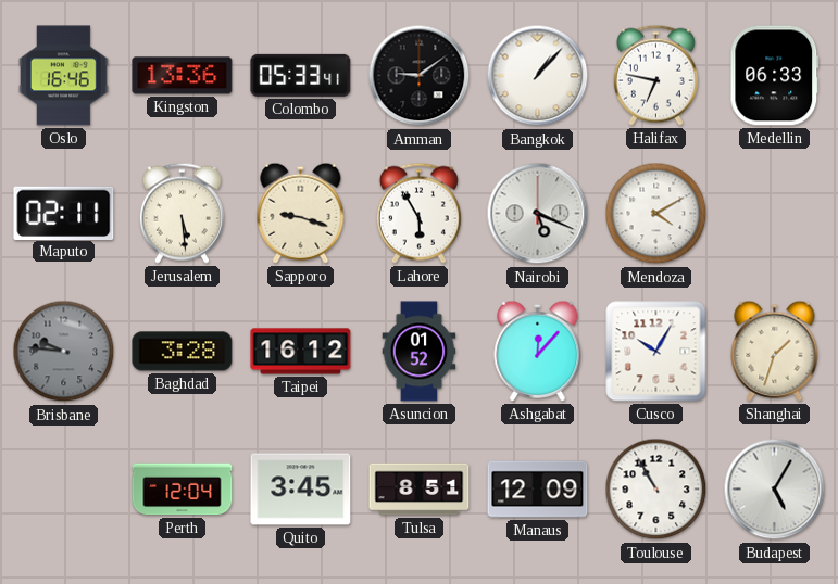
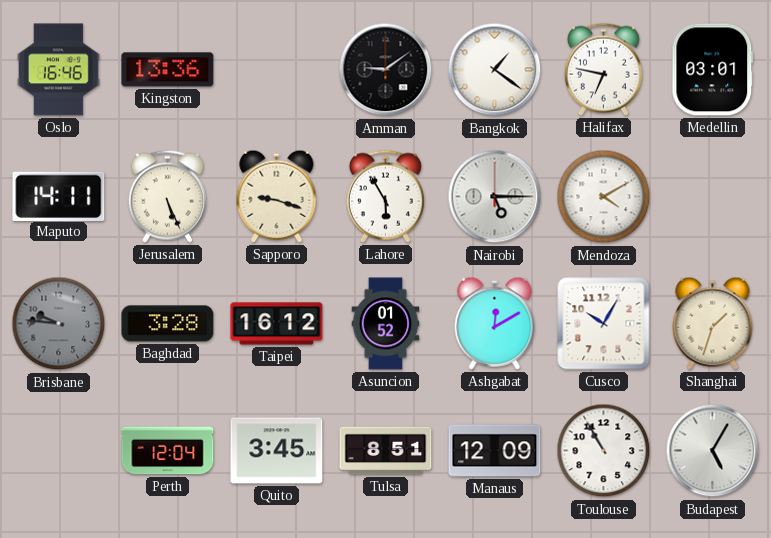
Colombo: 05:33 -> none
Bangkok: 1:07 -> 1:21
Medellin: 06:33 -> 03:01
Maputo: 02:11 -> 14:11
Jerusalem: 5:29 -> 5:26
Nairobi: 5:19 -> 5:15
Ashgabat: 12:07 -> 12:10
